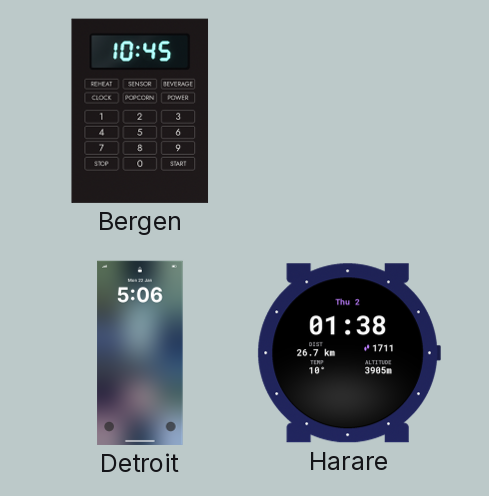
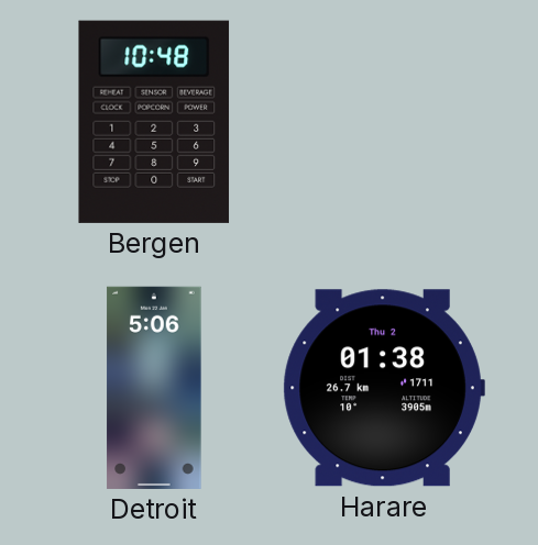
Bergen: 10:45 -> 10:48
